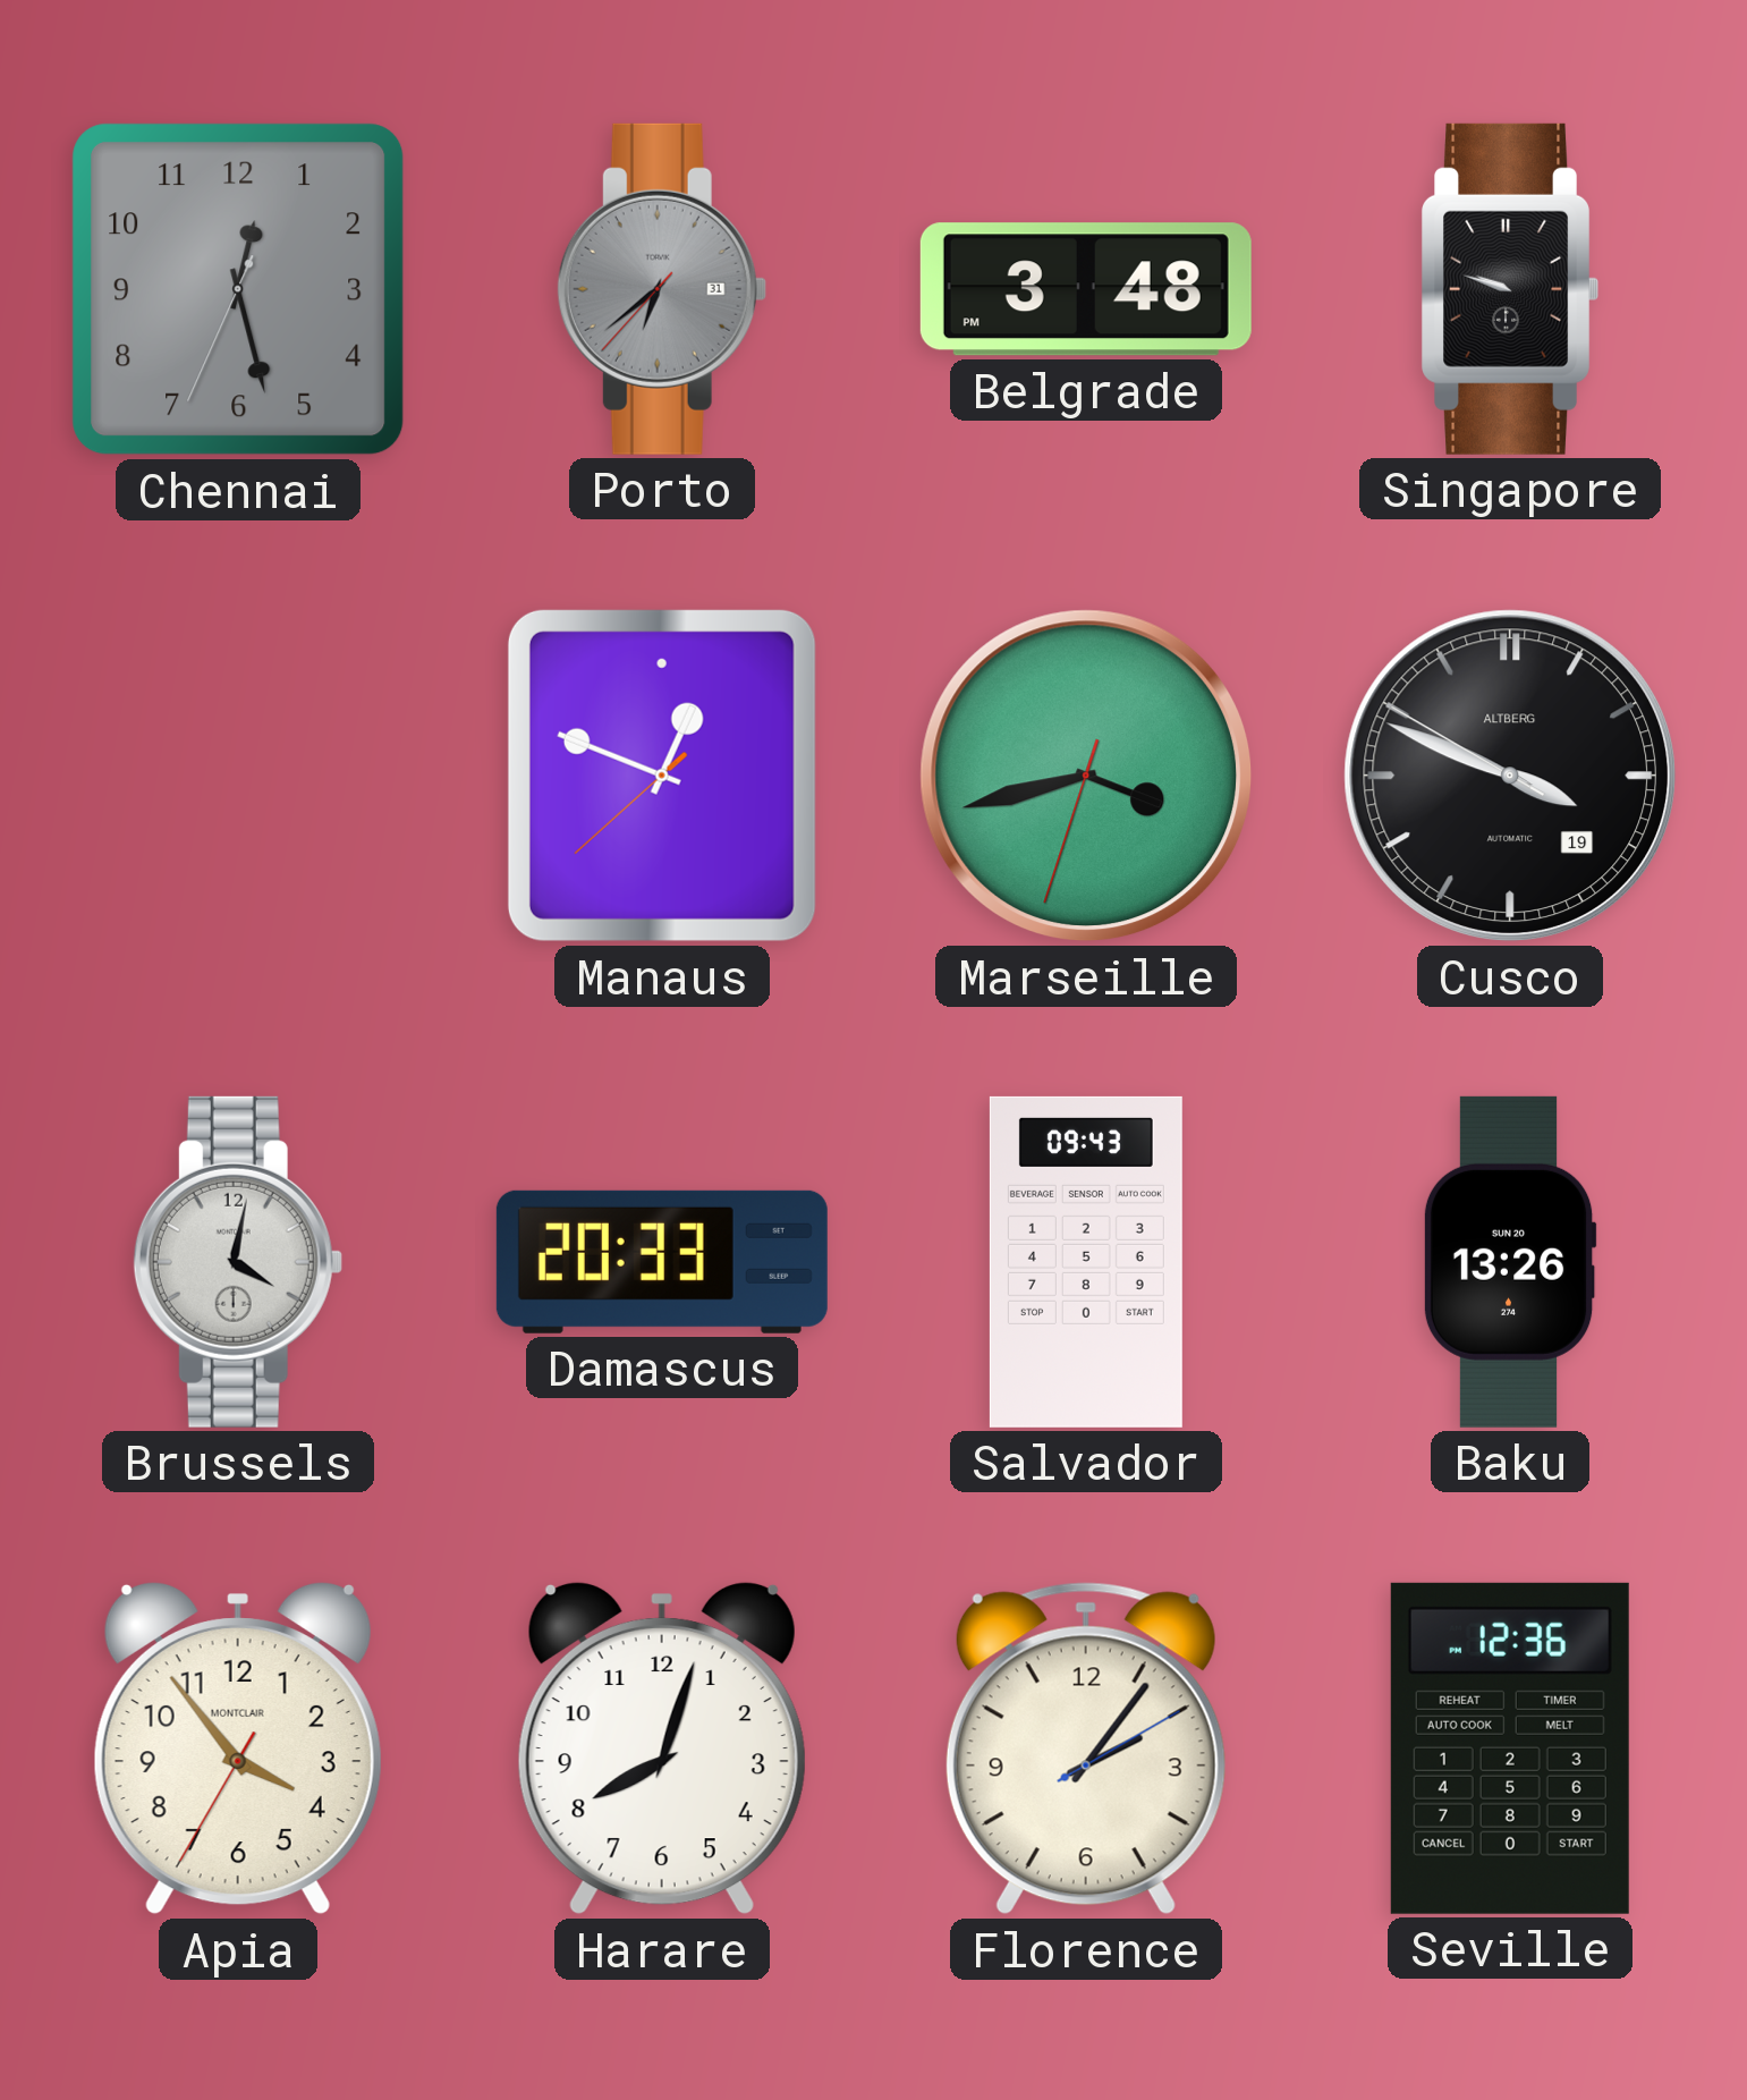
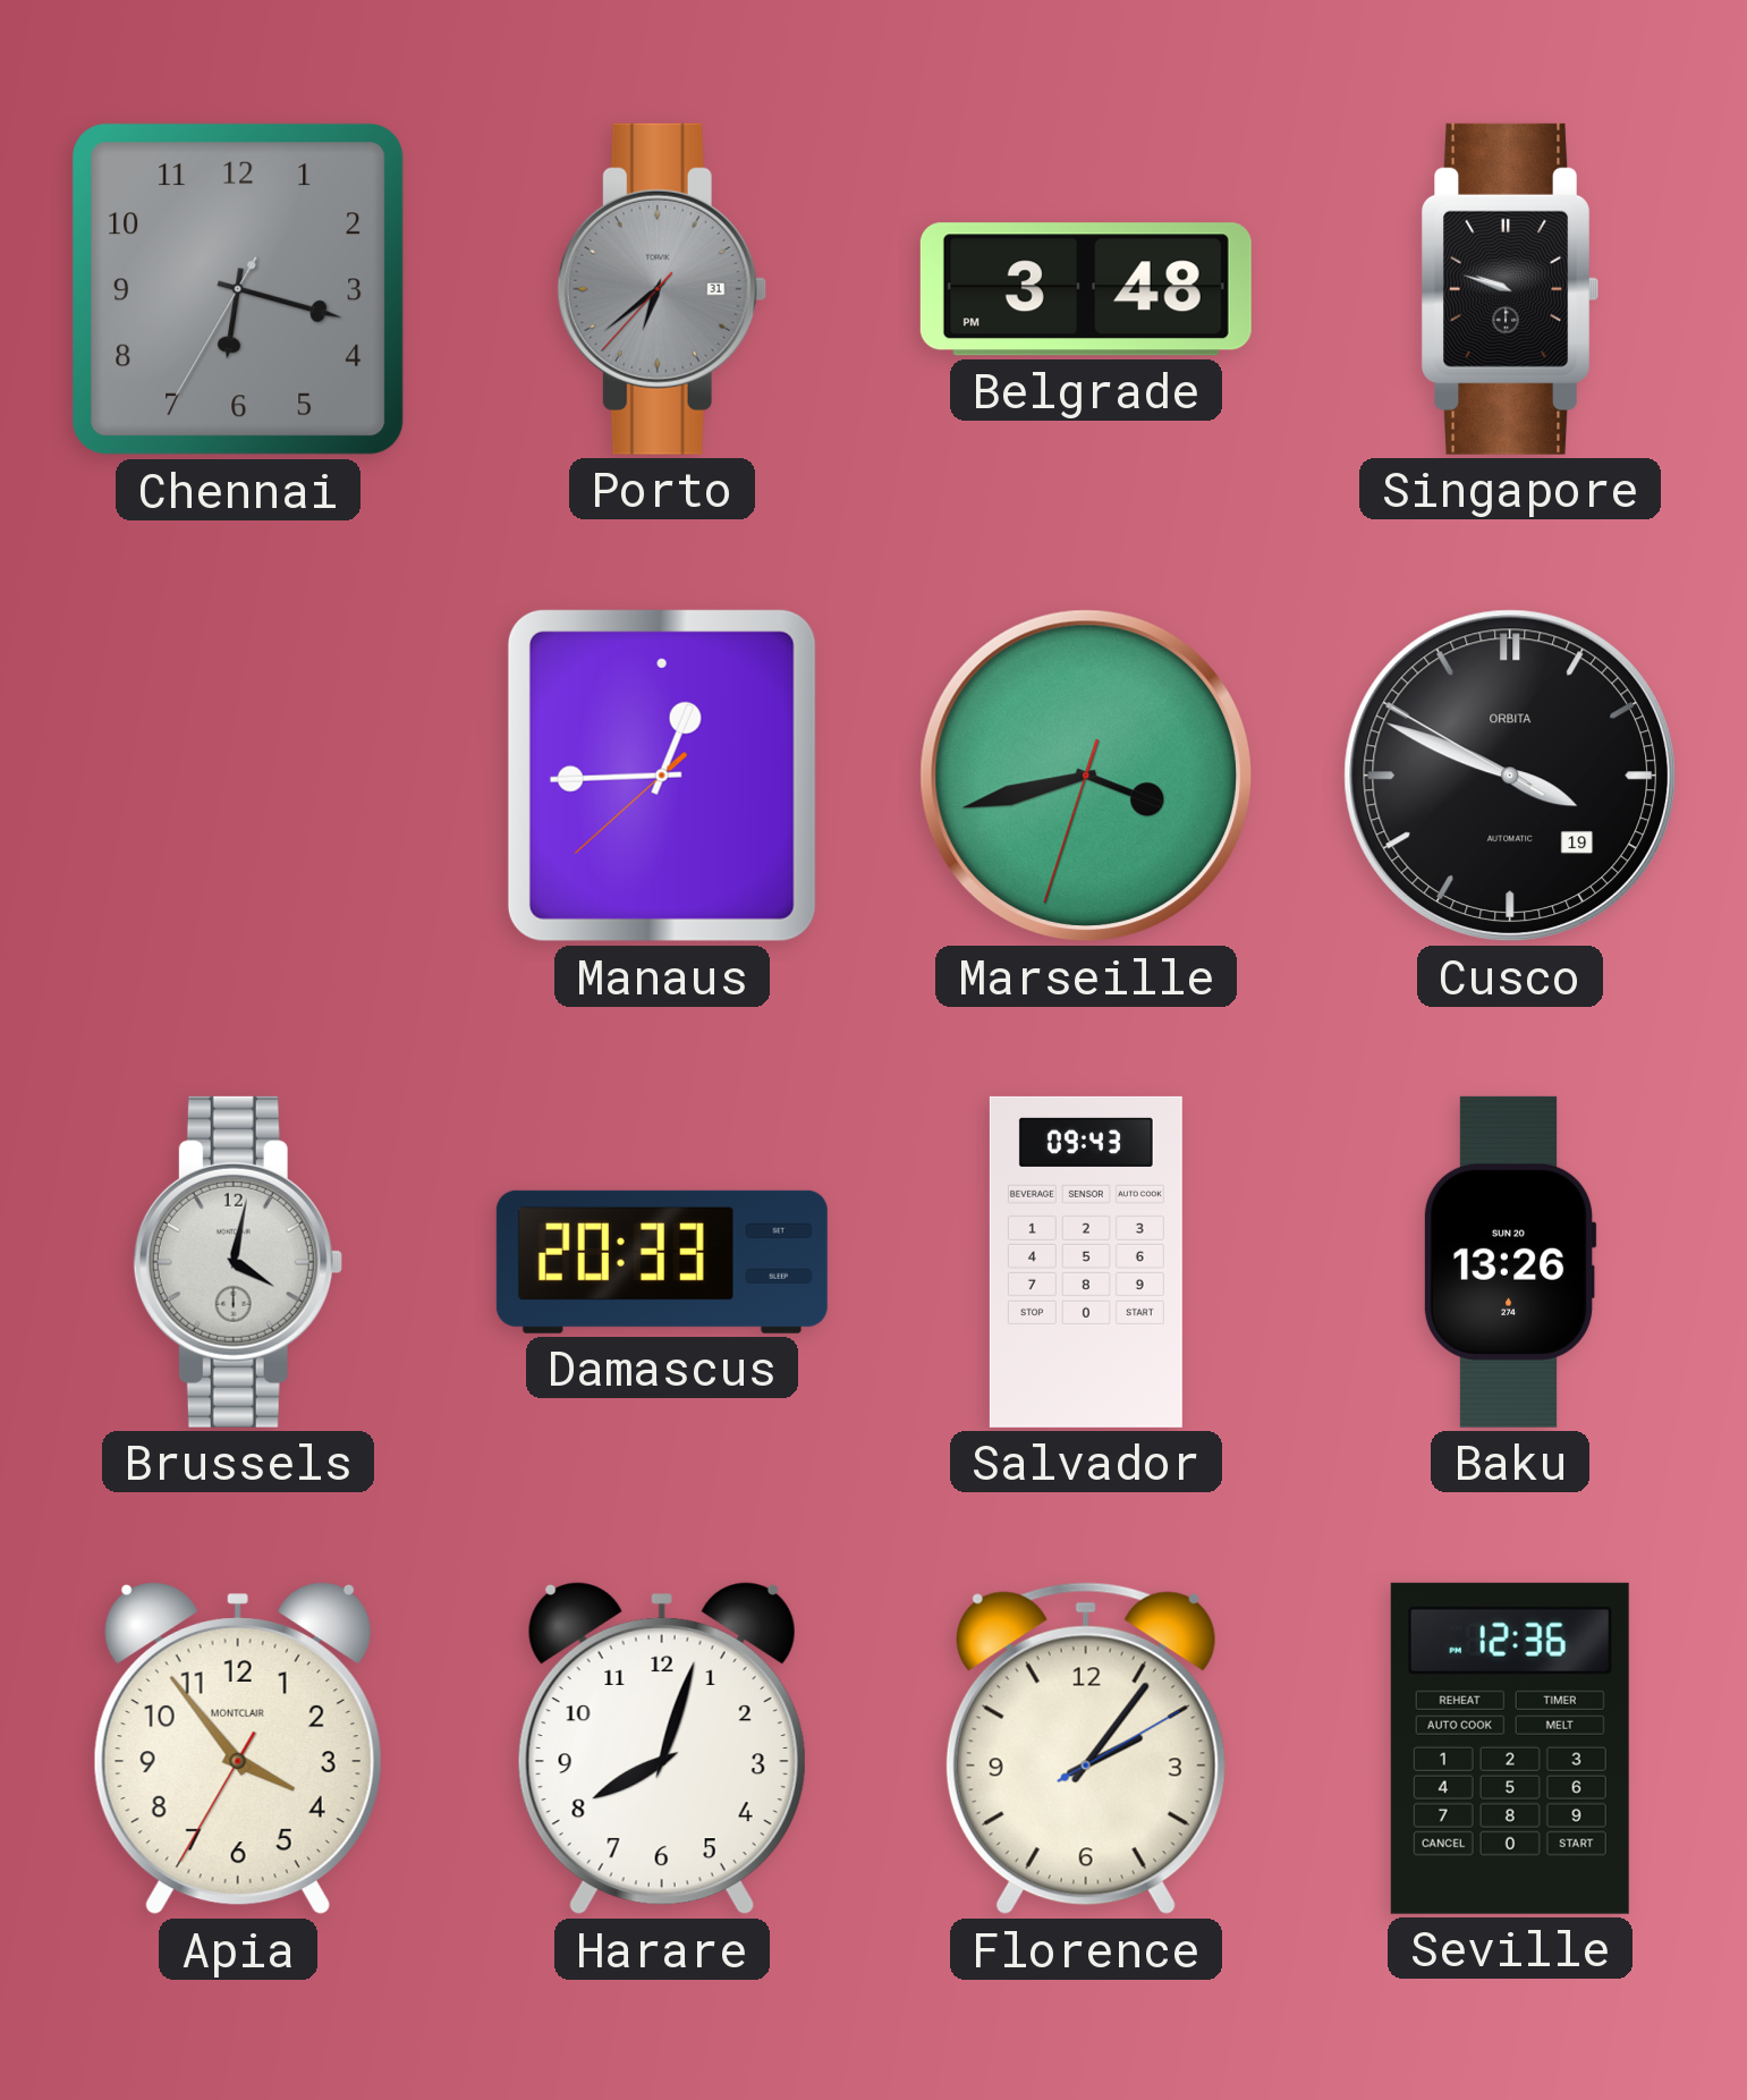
Chennai: 12:27 -> 6:17
Manaus: 12:48 -> 12:44
Cusco brand: ALTBERG -> ORBITA
